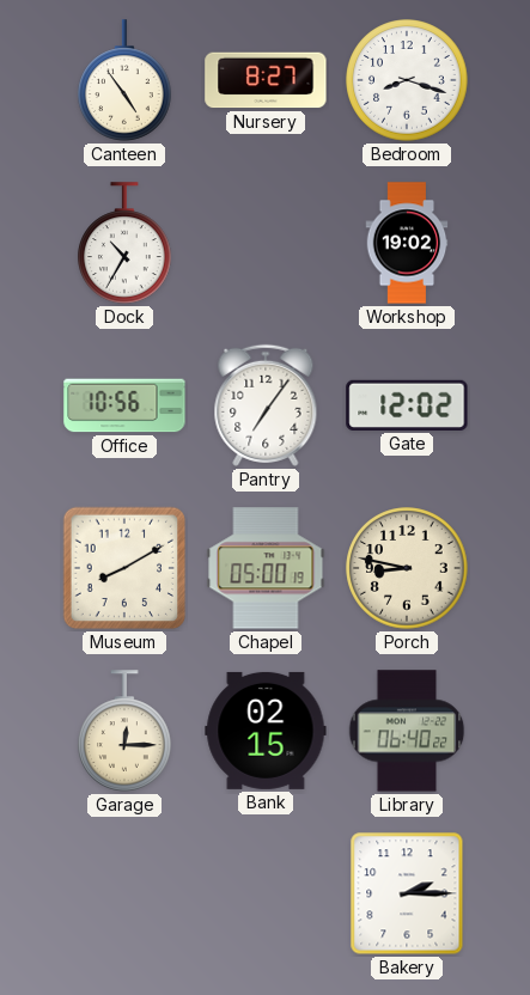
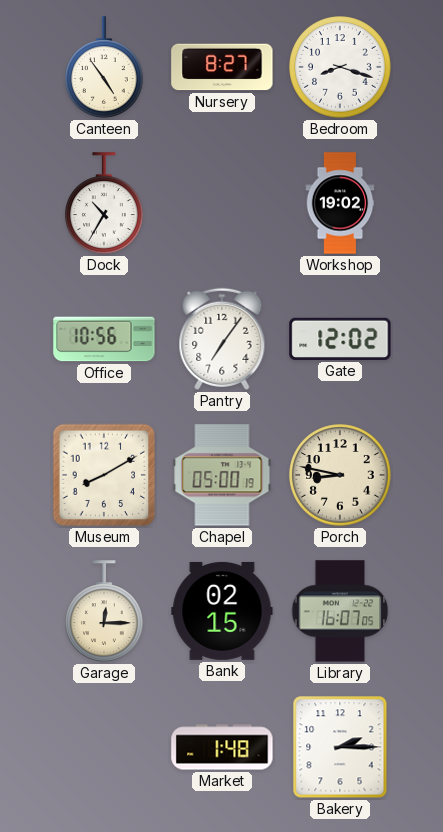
Library: 06:40 -> 16:07
Market: none -> 1:48
